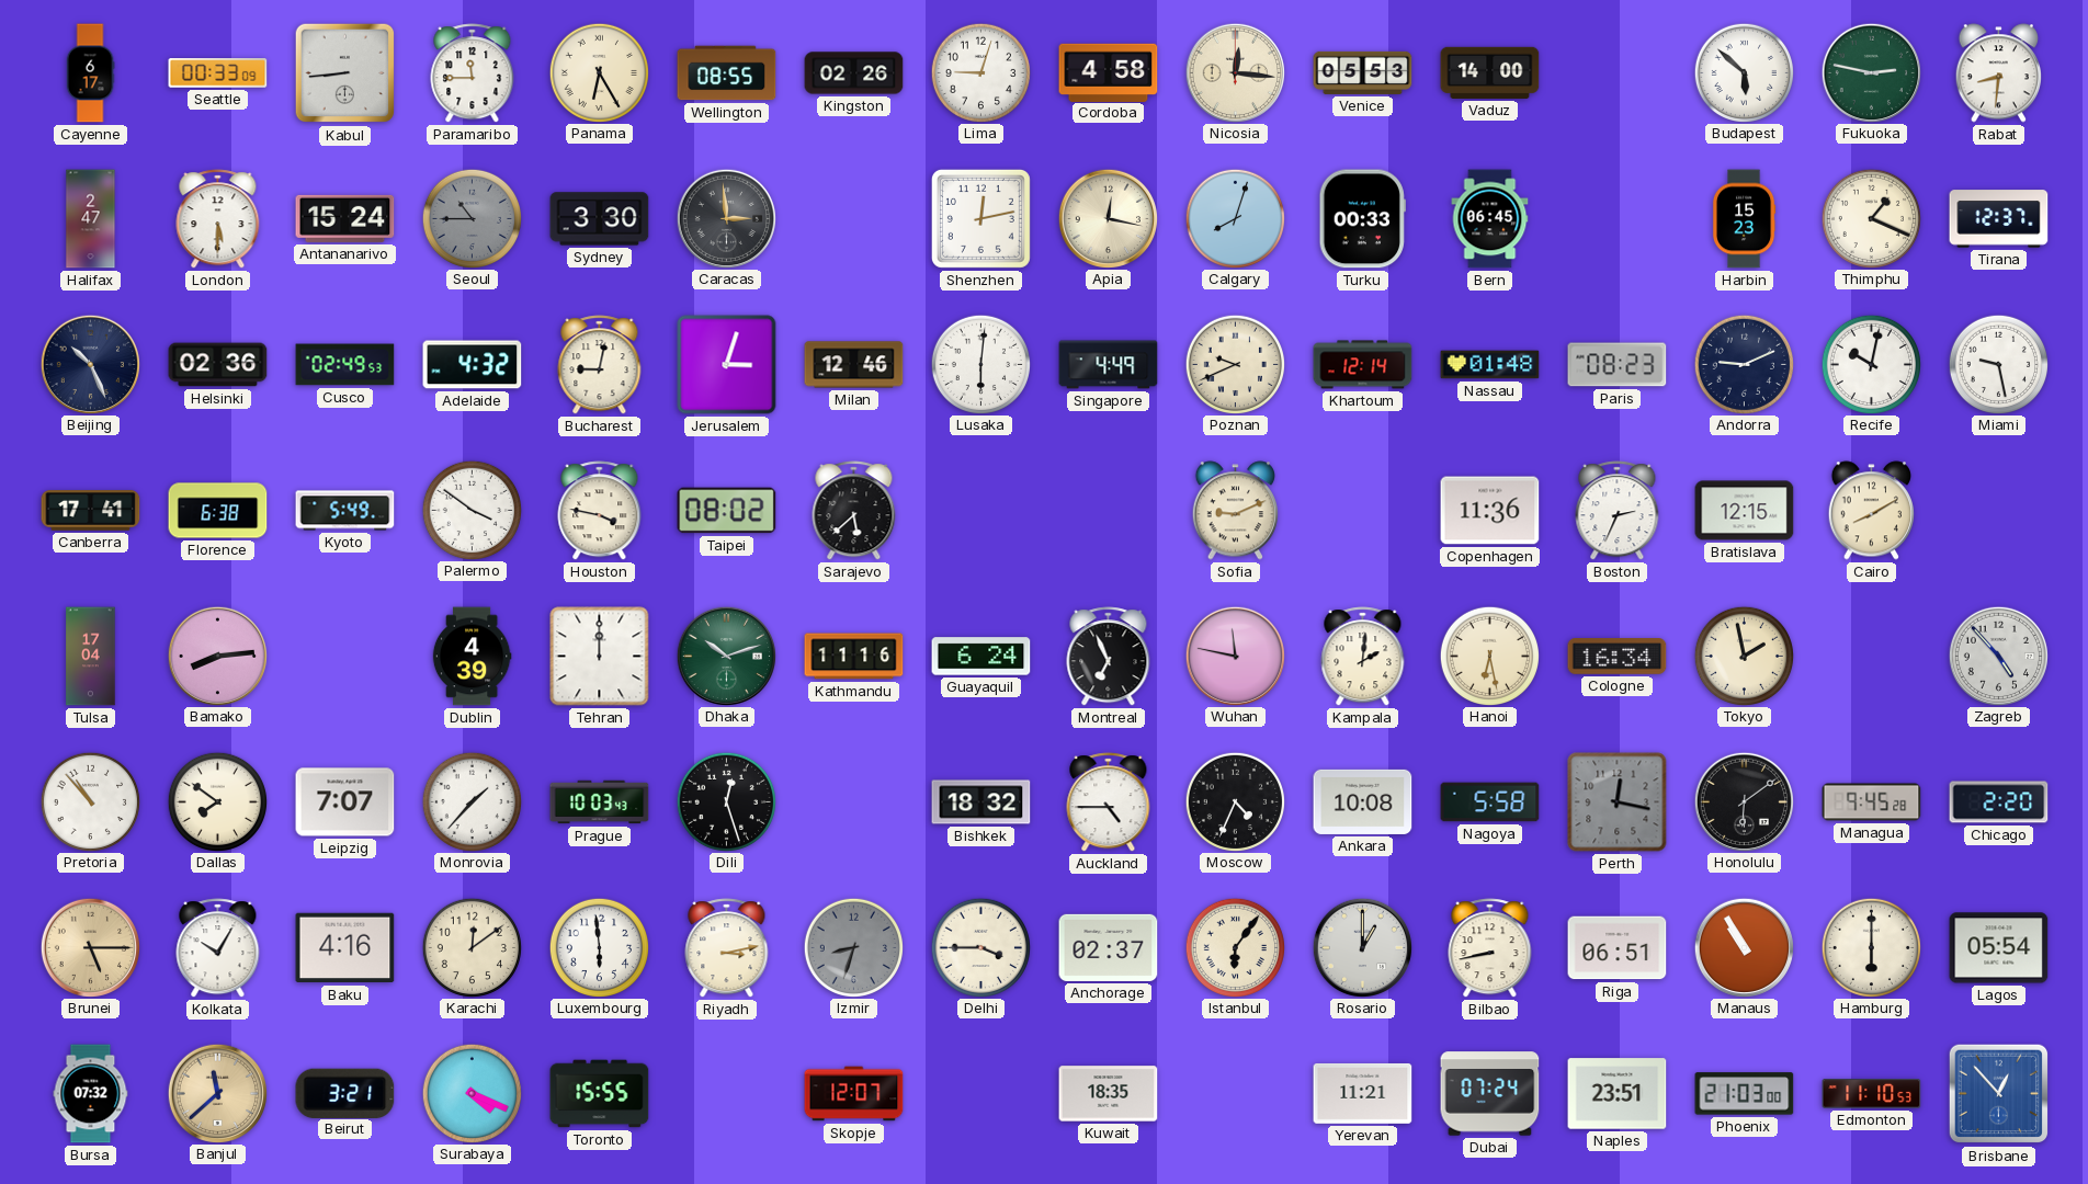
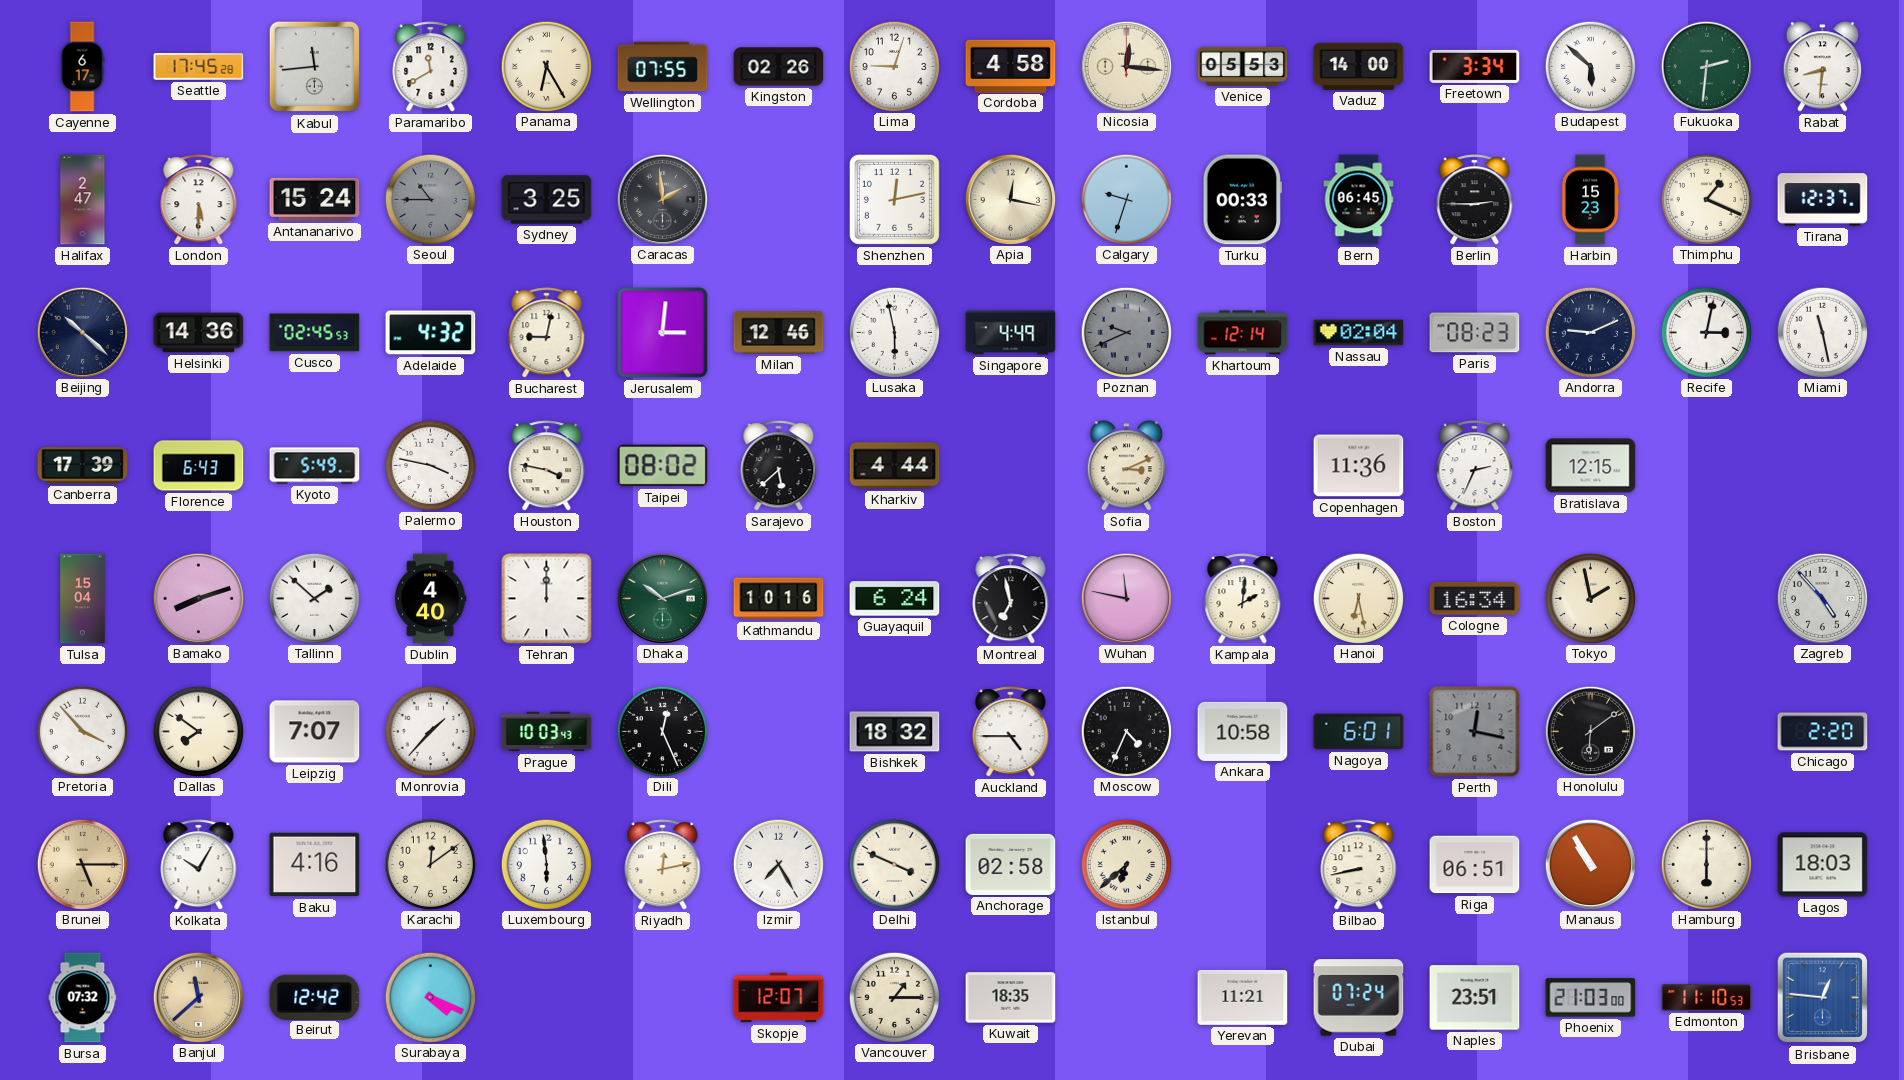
Seattle: 00:33 -> 17:45
Kabul: 8:44 -> 11:44
Paramaribo: 11:45 -> 11:40
Wellington: 08:55 -> 07:55
Freetown: none -> 3:34
Fukuoka: 2:47 -> 2:31
Sydney: 3:30 -> 3:25
Caracas: 2:59 -> 1:59
Calgary: 8:03 -> 9:33
Berlin: none -> 2:45
Beijing: 10:26 -> 10:22
Helsinki: 02:36 -> 14:36
Cusco: 02:49 -> 02:45
Jerusalem: 3:03 -> 3:01
Lusaka: 6:01 -> 5:58
Poznan dial: cream -> grey
Nassau: 01:48 -> 02:04
Recife: 10:02 -> 3:02
Miami: 9:28 -> 11:28
Canberra: 17:41 -> 17:39
Florence: 6:38 -> 6:43
Palermo: 3:51 -> 3:47
Kharkiv: none -> 4:44
Sofia: 9:11 -> 3:11
Cairo: 8:10 -> none
Tulsa: 17:04 -> 15:04
Bamako: 8:14 -> 8:12
Tallinn: none -> 1:52
Dublin: 4:39 -> 4:40
Kathmandu: 11:16 -> 10:16
Montreal: 6:56 -> 6:58
Pretoria: 10:53 -> 3:53
Dili: 12:27 -> 12:26
Ankara: 10:08 -> 10:58
Nagoya: 5:58 -> 6:01
Managua: 9:45 -> none
Riyadh: 3:13 -> 12:13
Izmir: 8:33 -> 7:25
Izmir dial: grey -> white
Delhi: 3:45 -> 3:49
Anchorage: 02:37 -> 02:58
Istanbul: 6:06 -> 6:38
Rosario: 1:00 -> none
Lagos: 05:54 -> 18:03
Beirut: 3:21 -> 12:42
Toronto: 15:55 -> none
Vancouver: none -> 1:15
Brisbane: 12:53 -> 12:46
